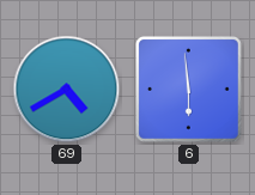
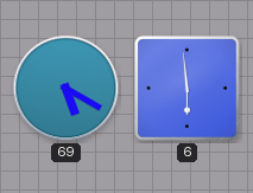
69: 4:40 -> 5:20
